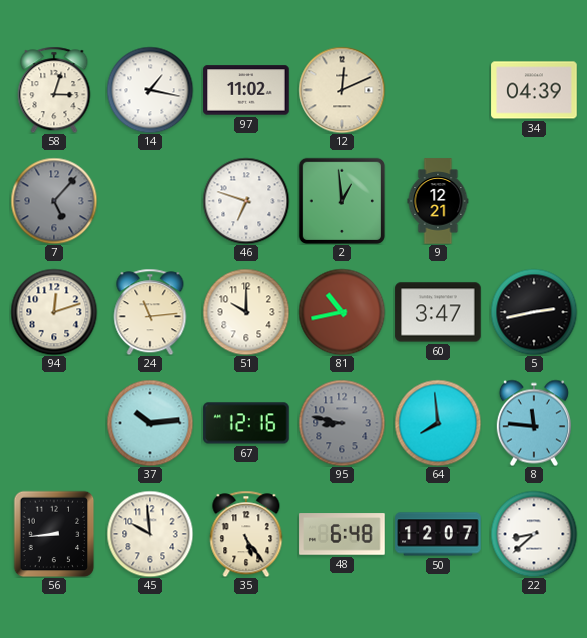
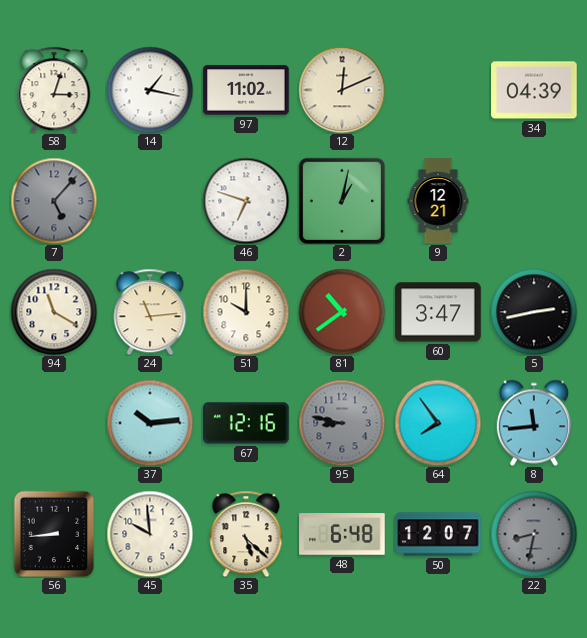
2: 12:59 -> 1:02
94: 12:12 -> 11:20
81: 10:43 -> 10:39
64: 7:59 -> 7:54
8: 11:46 -> 11:44
35: 5:24 -> 5:22
22: 8:38 -> 8:32
22 dial: white -> grey
